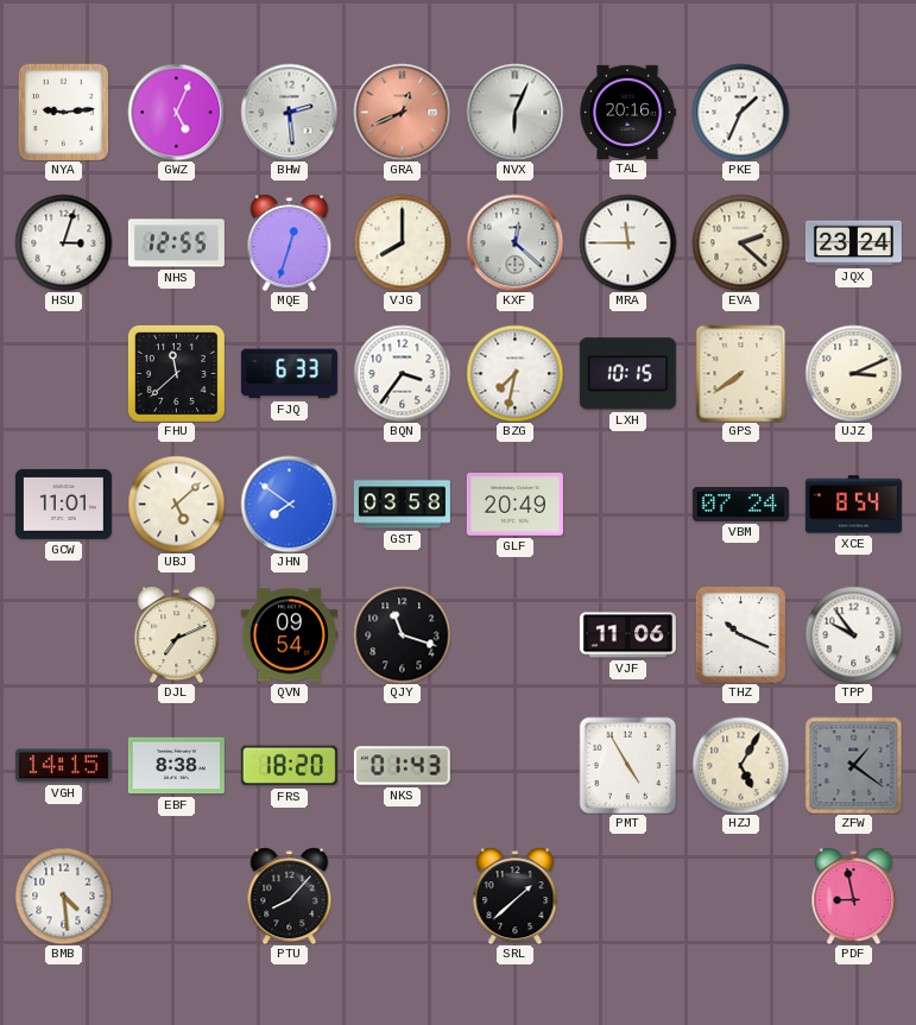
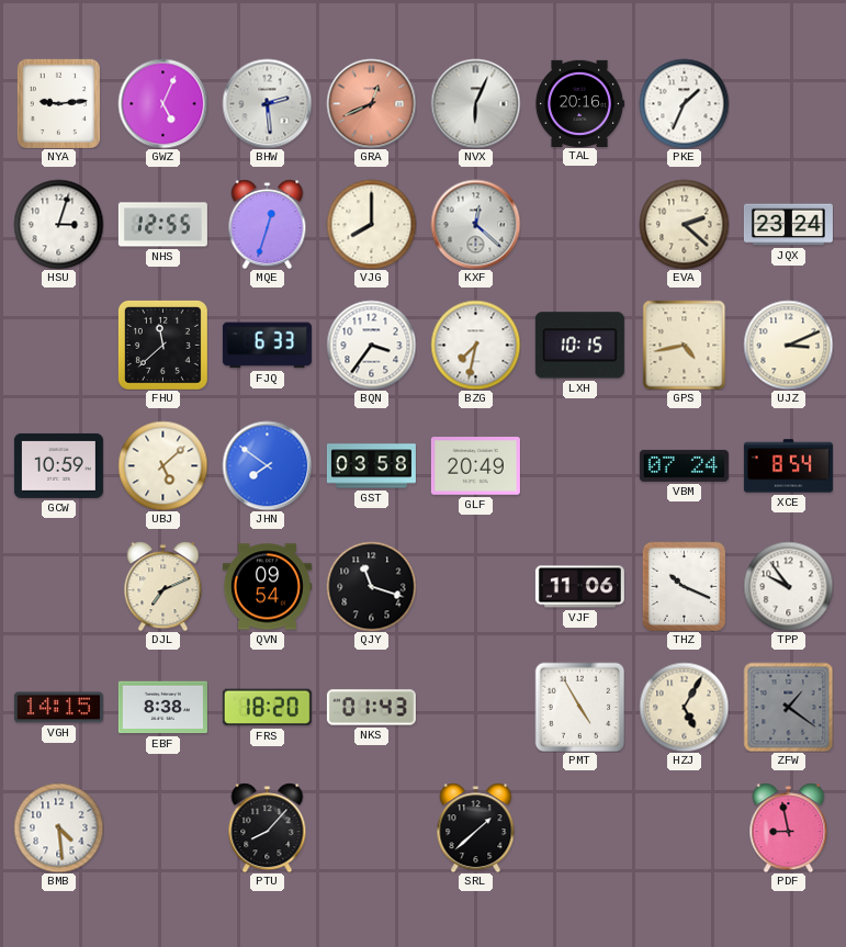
MRA: 11:45 -> none
GPS: 7:39 -> 4:43
GCW: 11:01 -> 10:59
